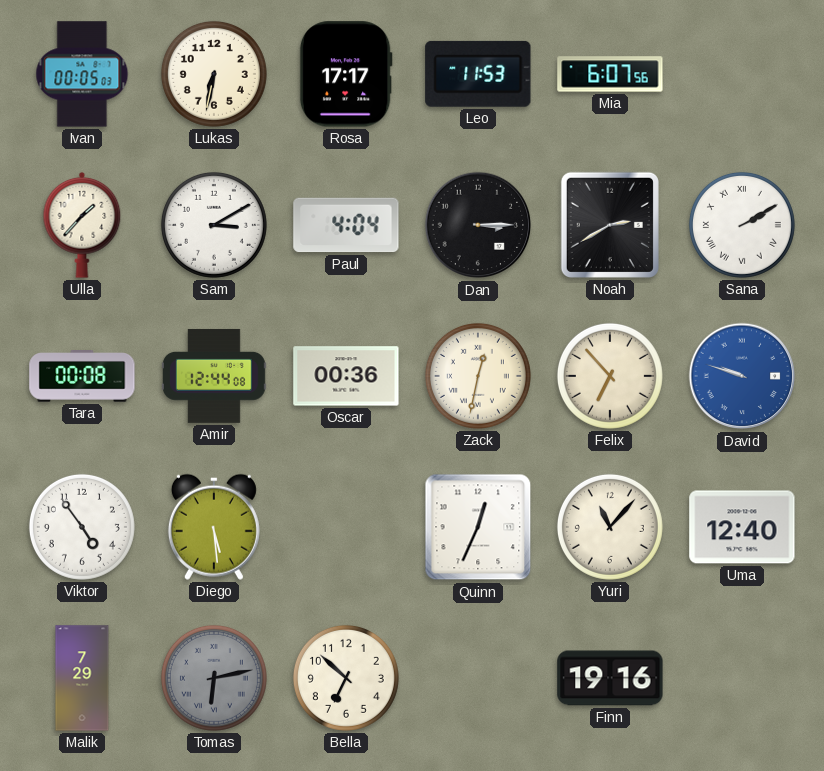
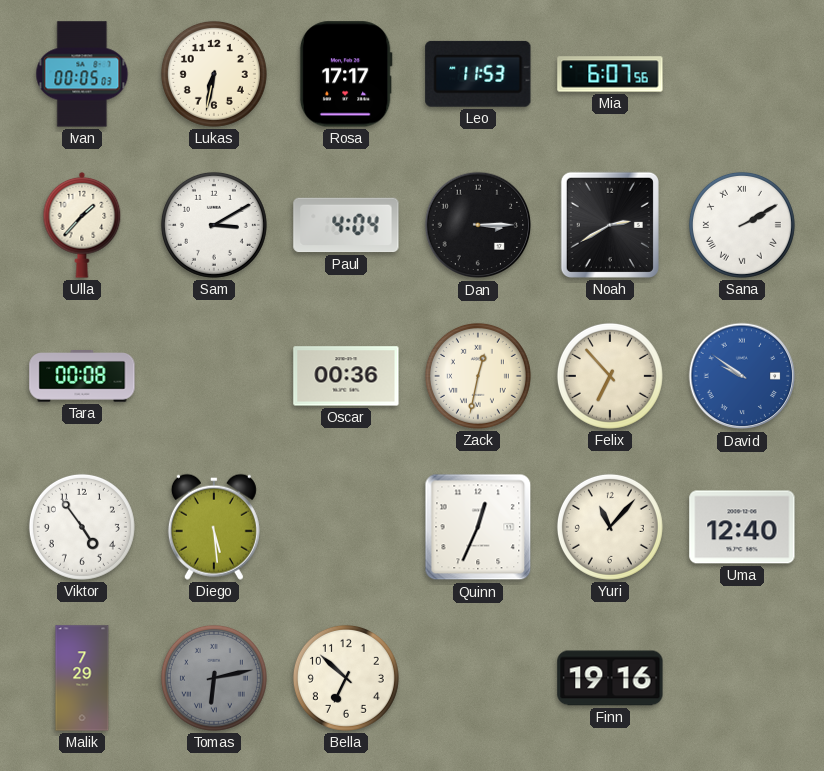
Amir: 12:44 -> none
David: 9:48 -> 9:51
